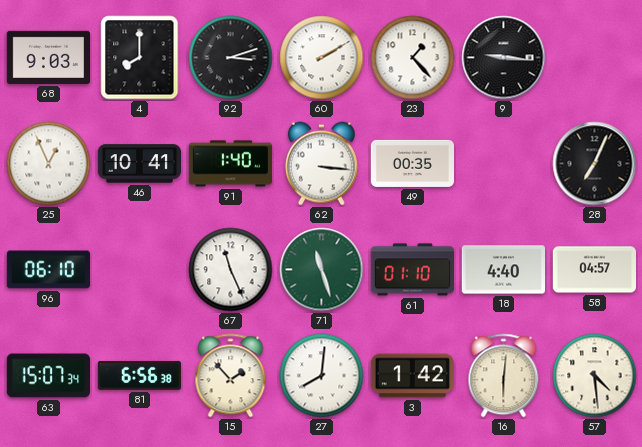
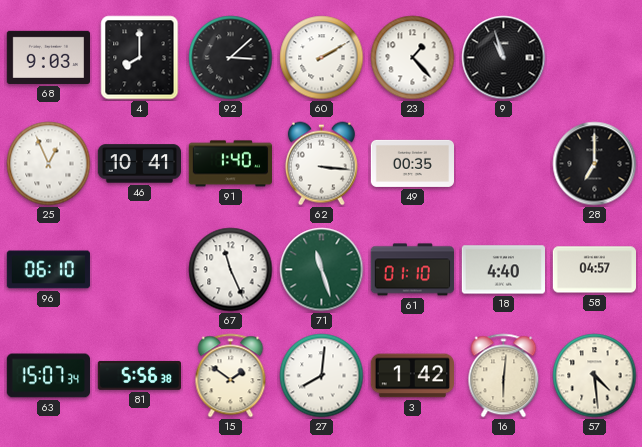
92: 3:12 -> 3:08
9: 9:16 -> 10:57
28: 7:04 -> 7:00
81: 6:56 -> 5:56
15: 1:53 -> 1:51
